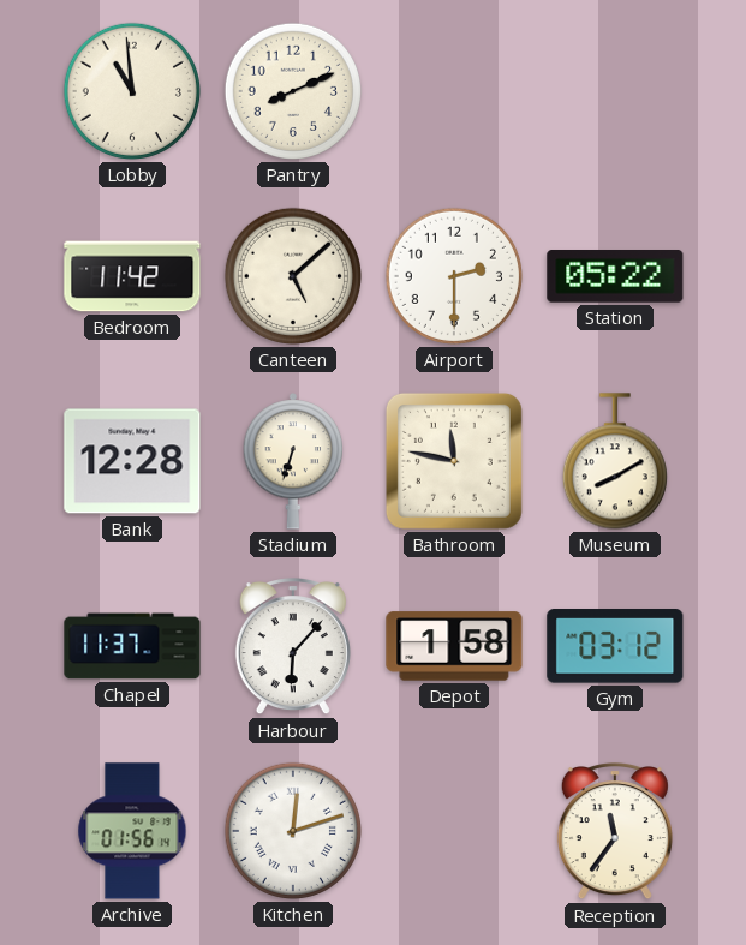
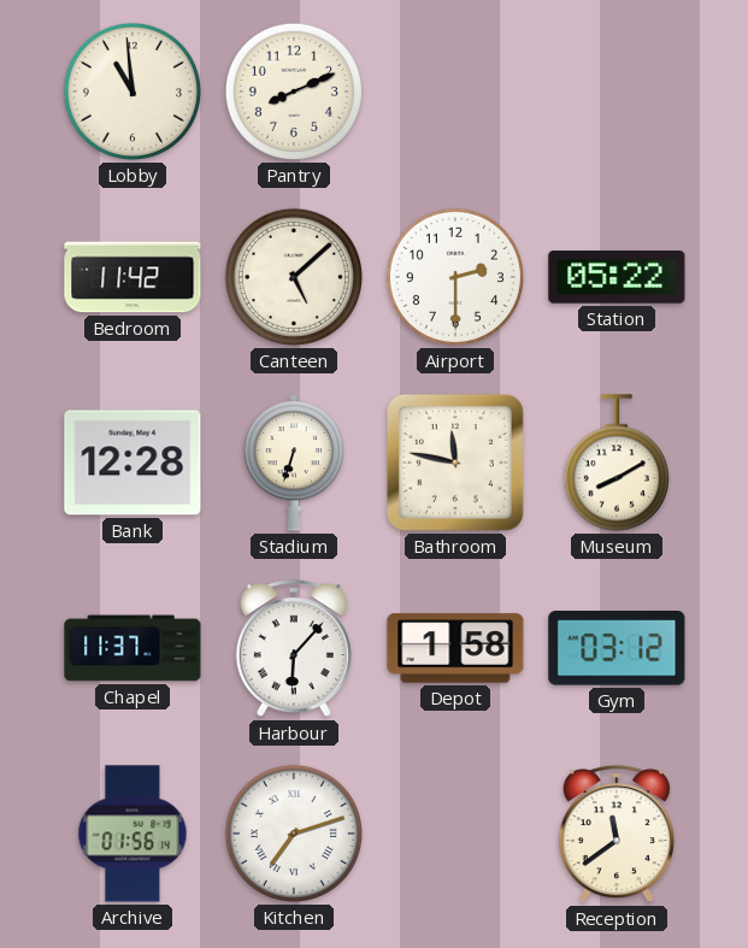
Kitchen: 12:12 -> 7:12
Reception: 11:36 -> 11:39
